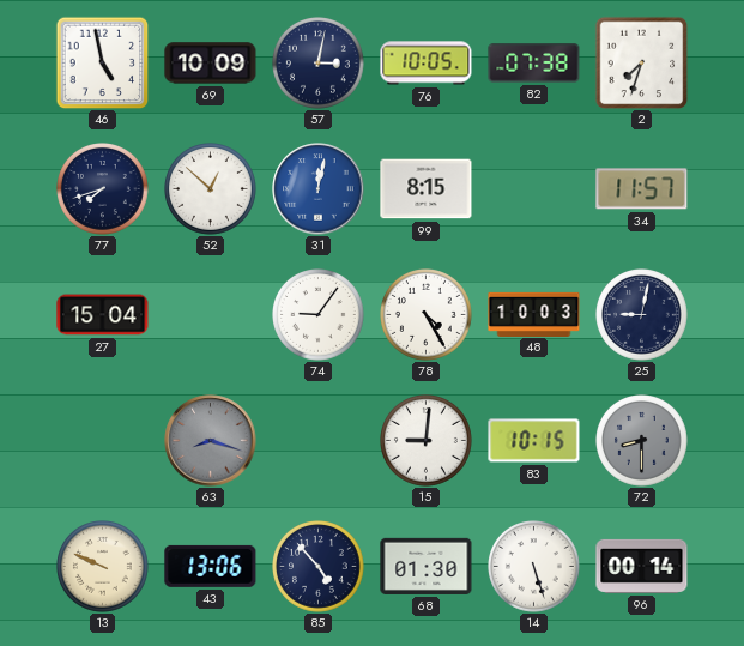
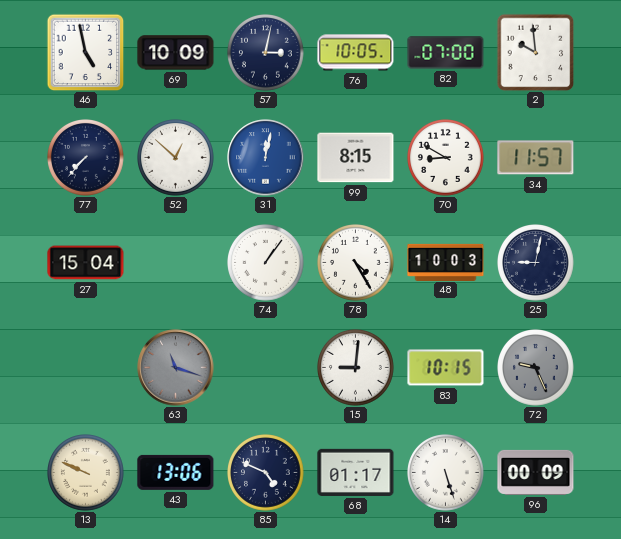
82: 07:38 -> 07:00
2: 7:33 -> 9:59
77: 7:42 -> 7:37
70: none -> 8:50
74: 9:06 -> 1:06
63: 8:18 -> 11:18
72: 8:30 -> 9:26
85: 4:53 -> 4:49
68: 01:30 -> 01:17
96: 00:14 -> 00:09
